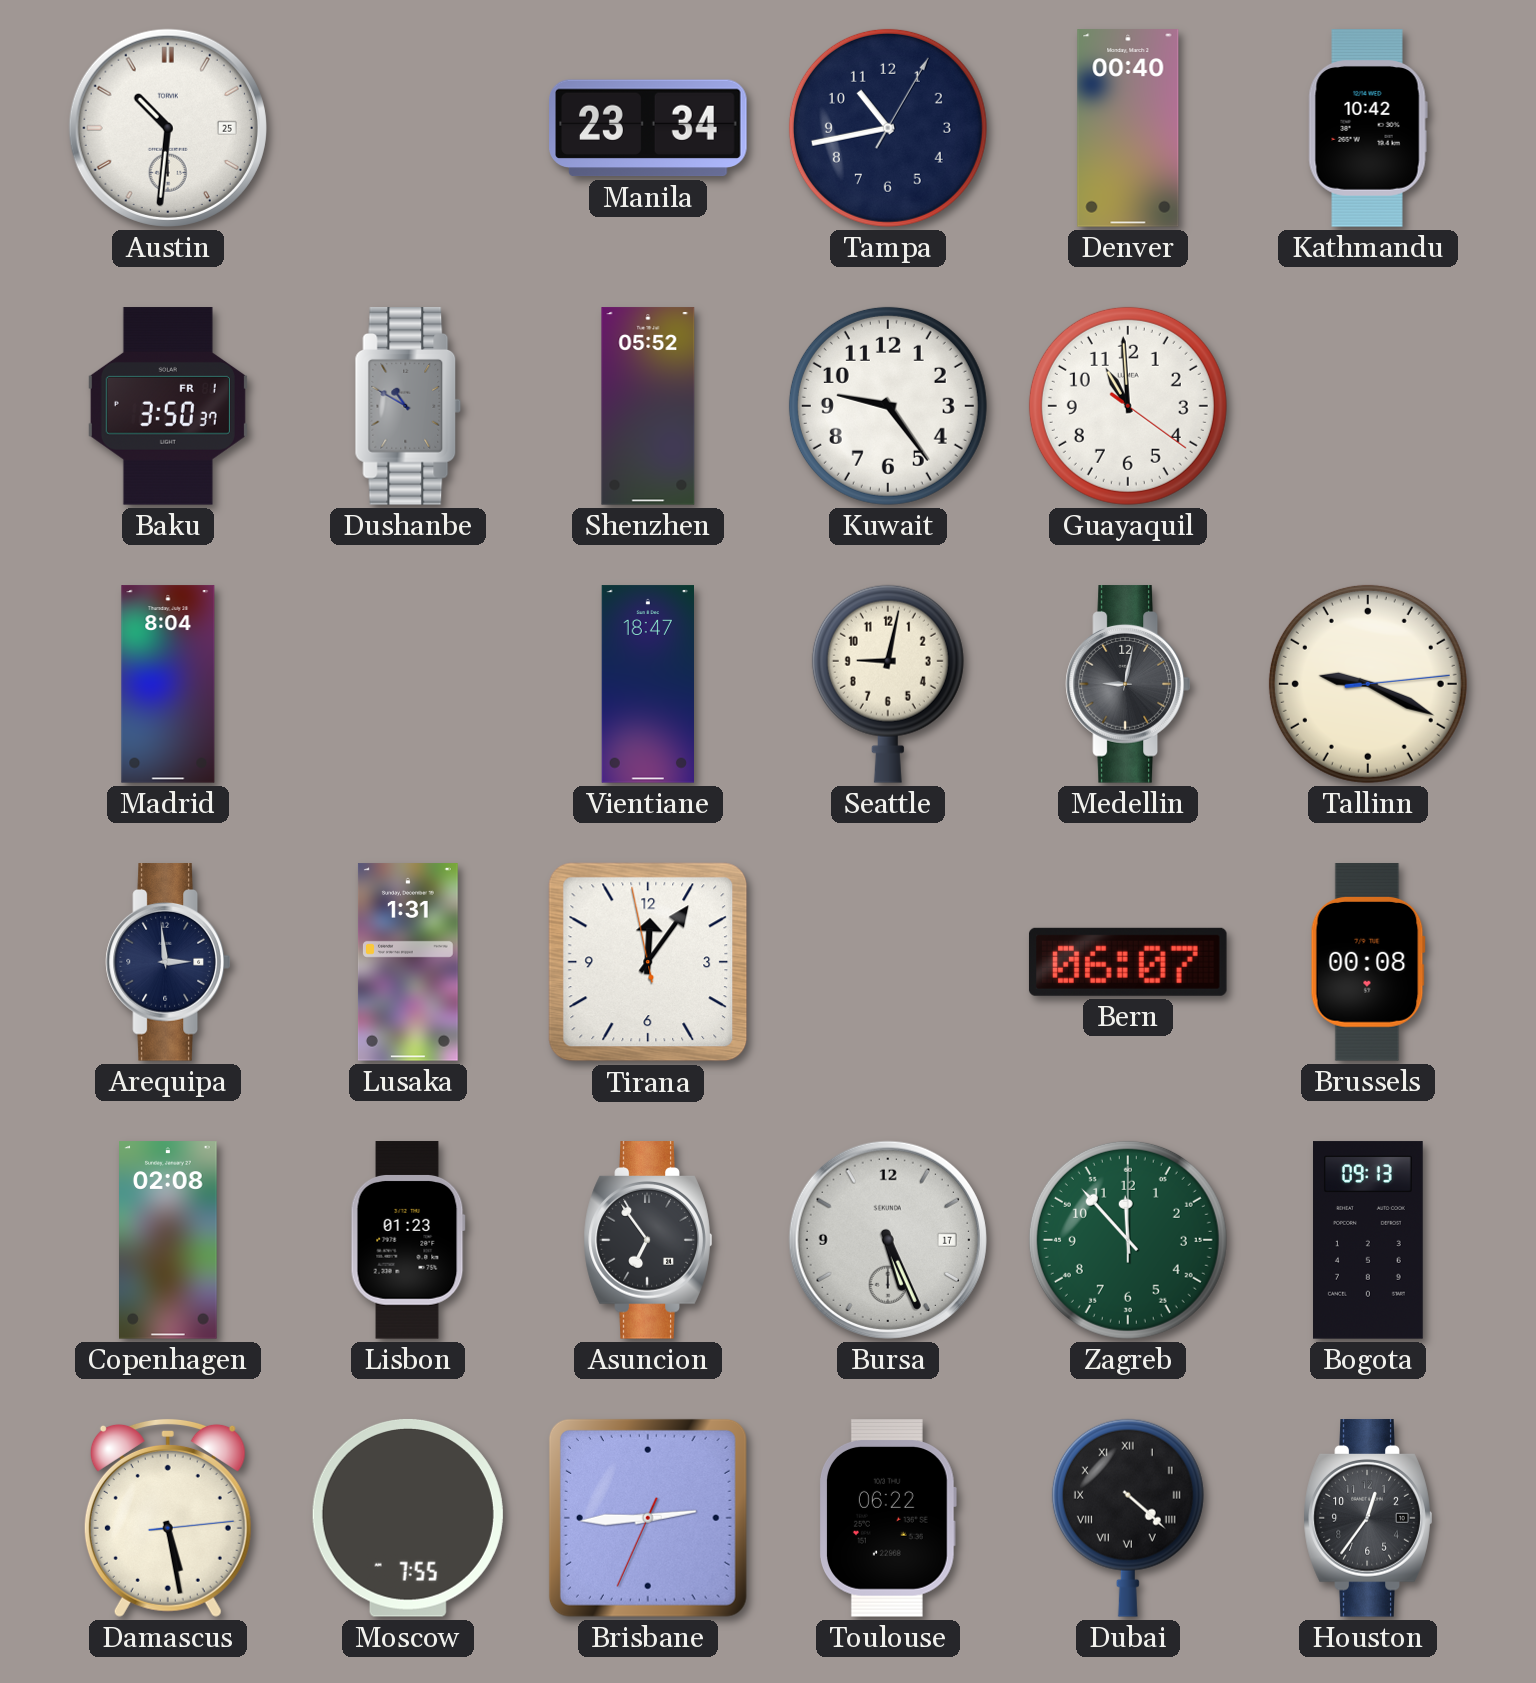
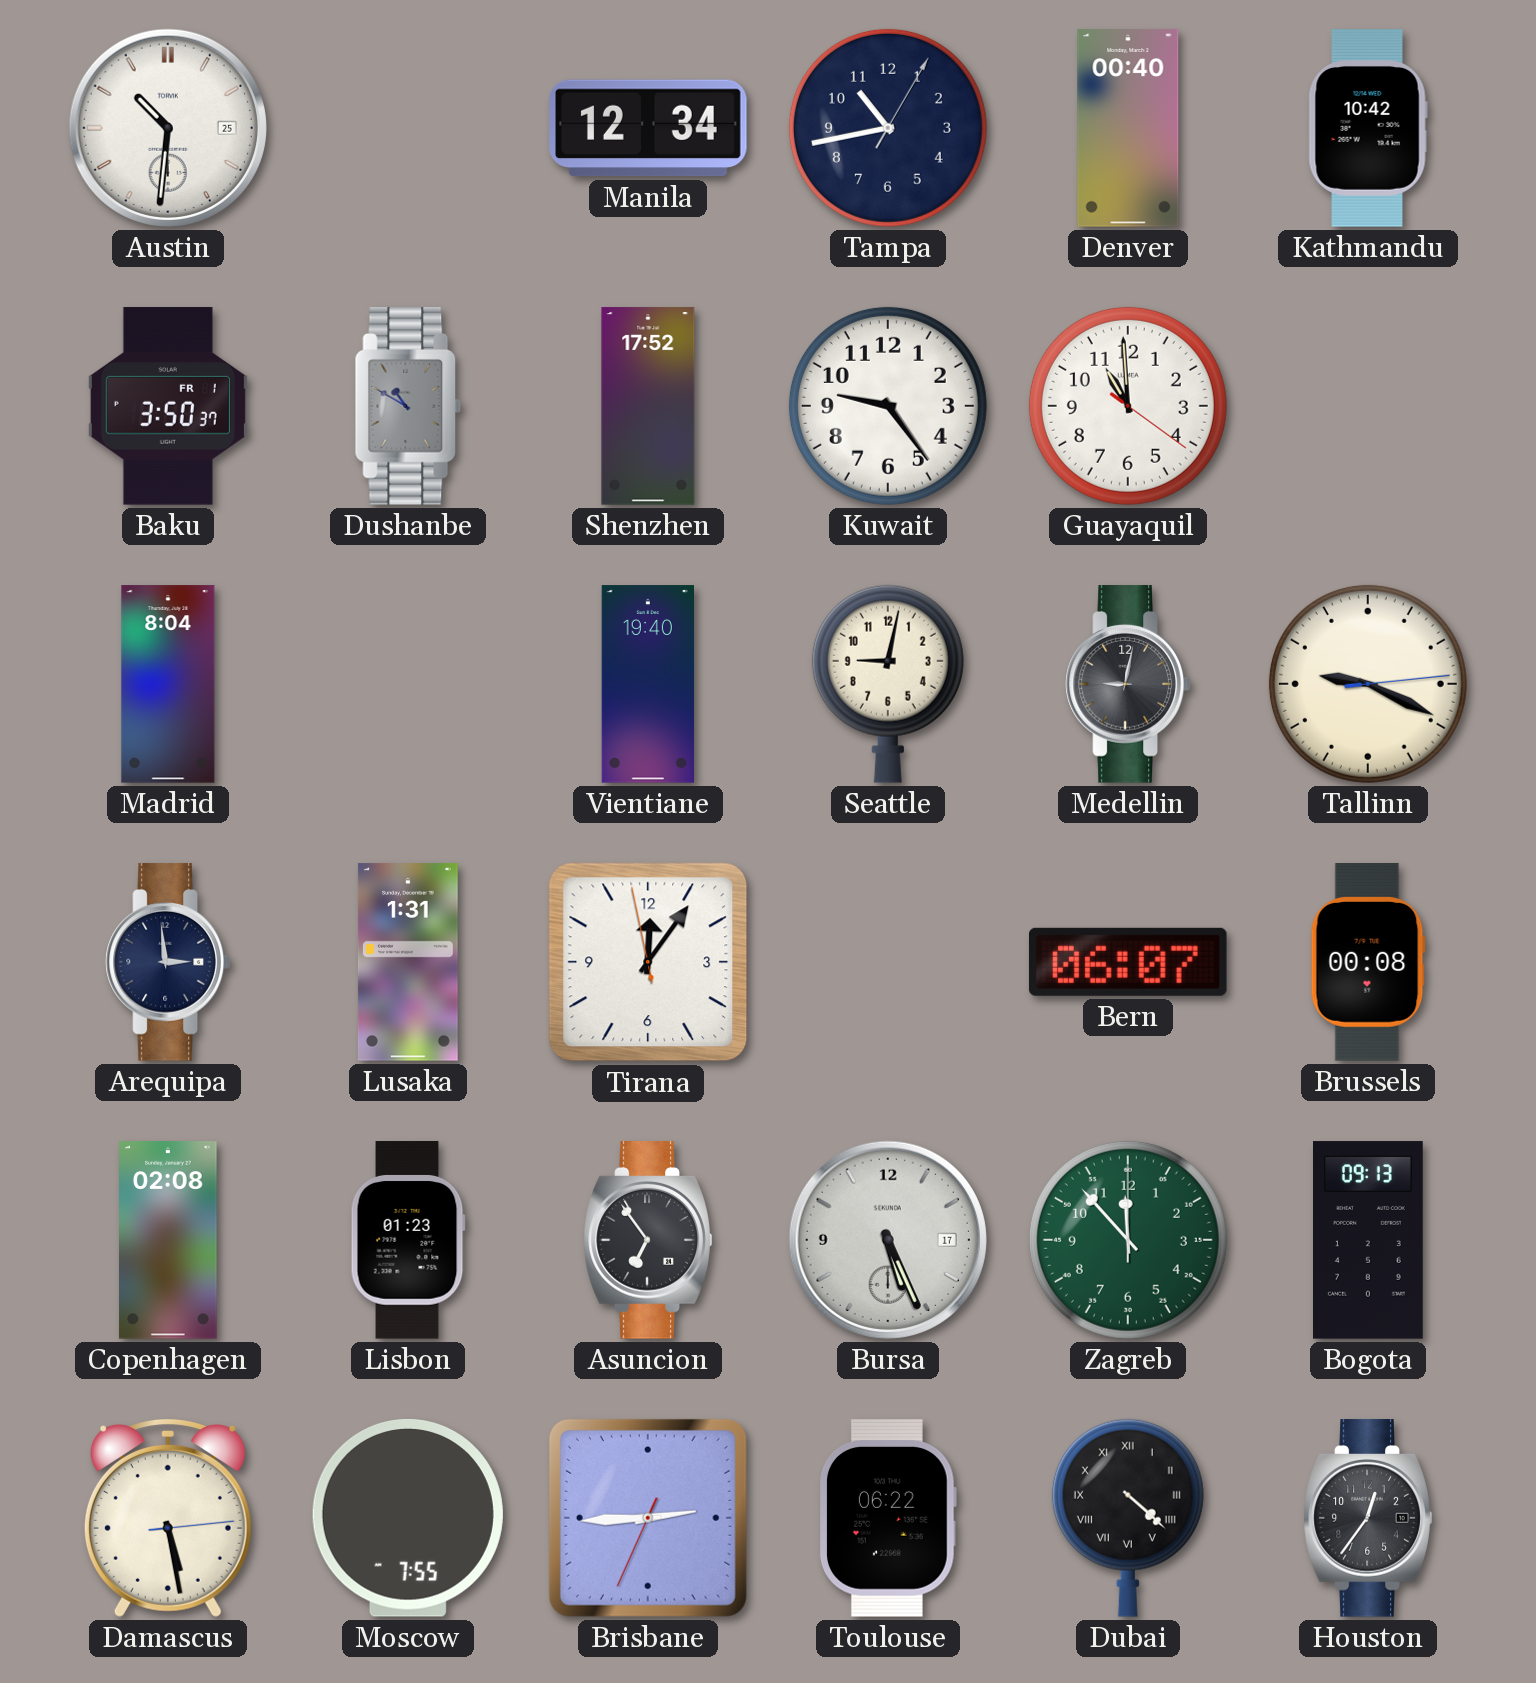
Manila: 23:34 -> 12:34
Shenzhen: 05:52 -> 17:52
Vientiane: 18:47 -> 19:40
